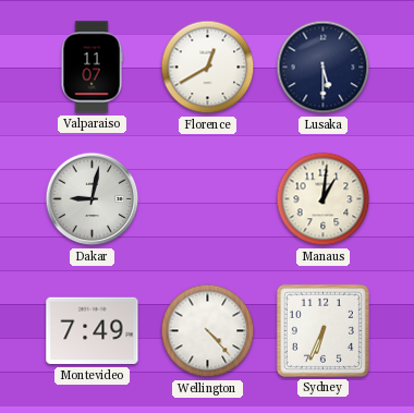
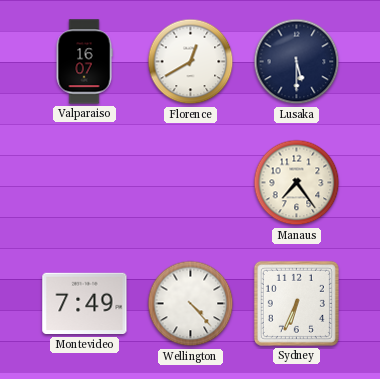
Valparaiso: 11:07 -> 16:07
Dakar: 9:02 -> none
Manaus: 1:01 -> 7:24
